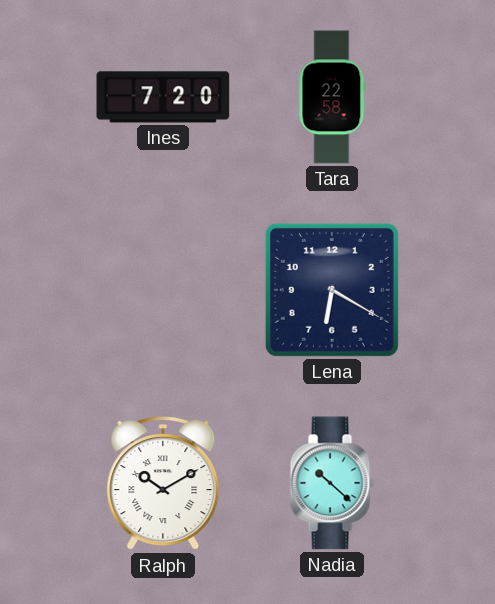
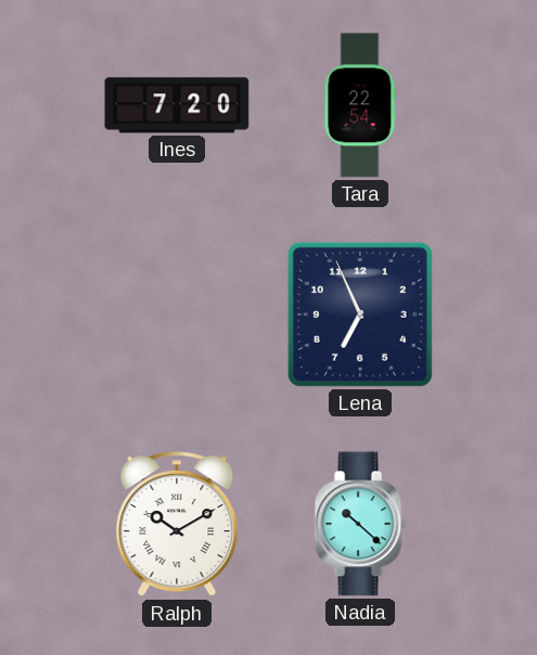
Tara: 22:58 -> 22:54
Lena: 6:20 -> 6:56
